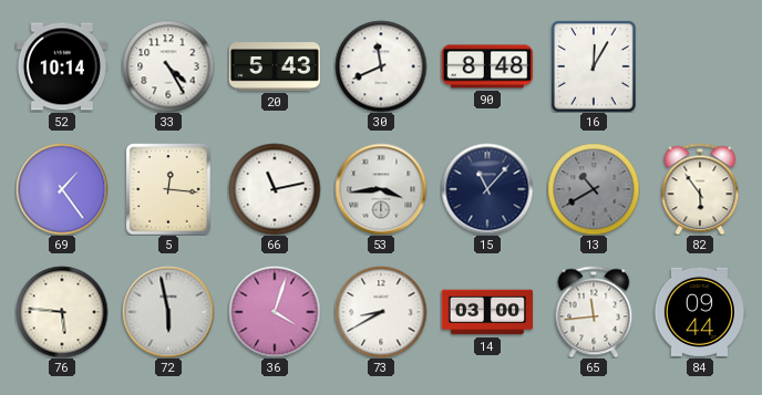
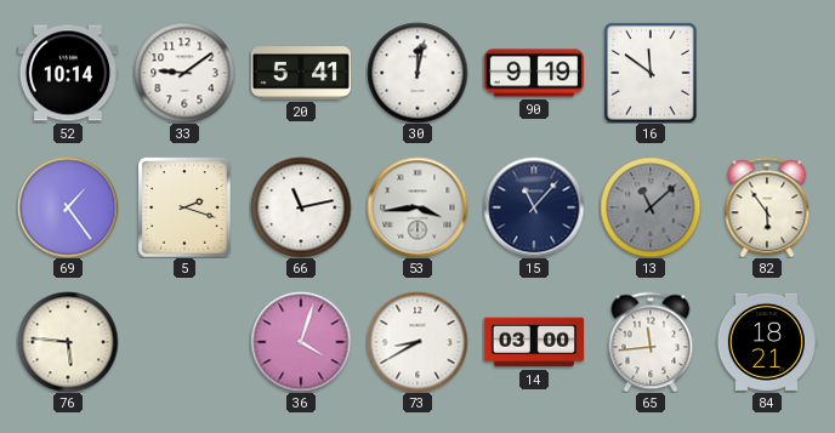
33: 4:25 -> 9:09
20: 5:43 -> 5:41
30: 11:41 -> 12:02
90: 8:48 -> 9:19
16: 12:05 -> 11:51
5: 12:16 -> 2:18
13: 10:40 -> 11:08
72: 5:58 -> none
84: 09:44 -> 18:21
